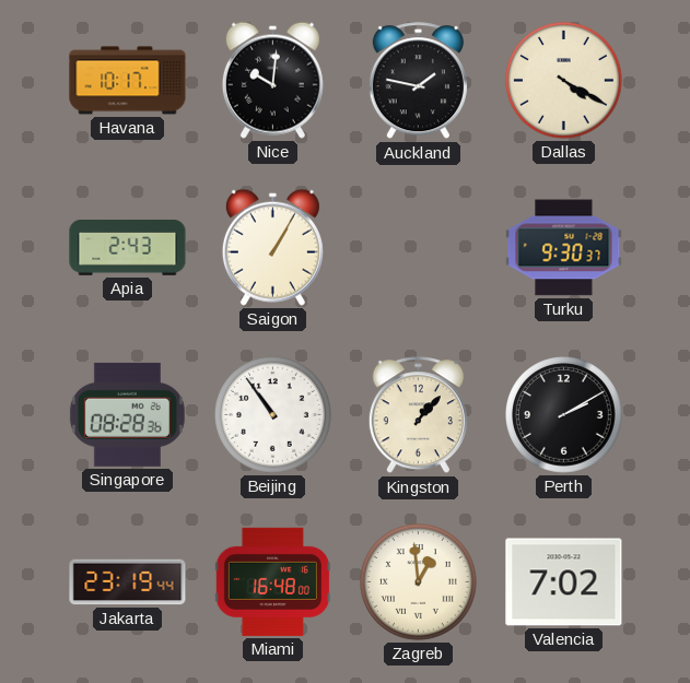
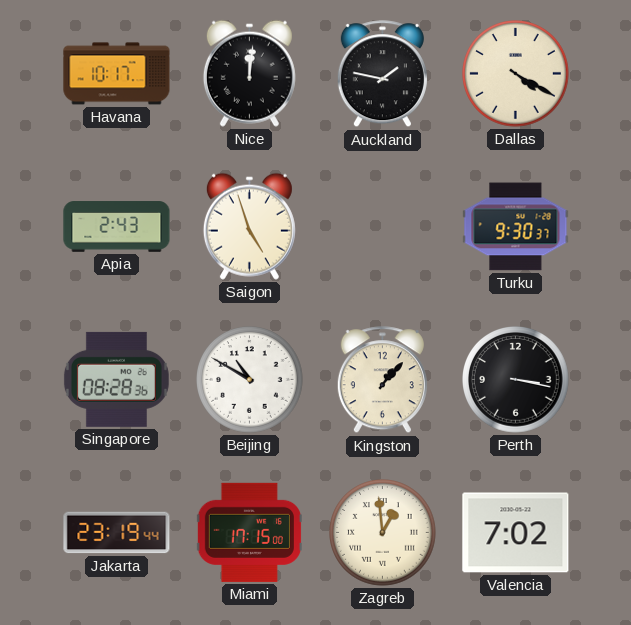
Nice: 10:01 -> 12:01
Saigon: 1:05 -> 4:57
Beijing: 10:54 -> 10:50
Perth: 2:10 -> 3:17
Miami: 16:48 -> 17:15
